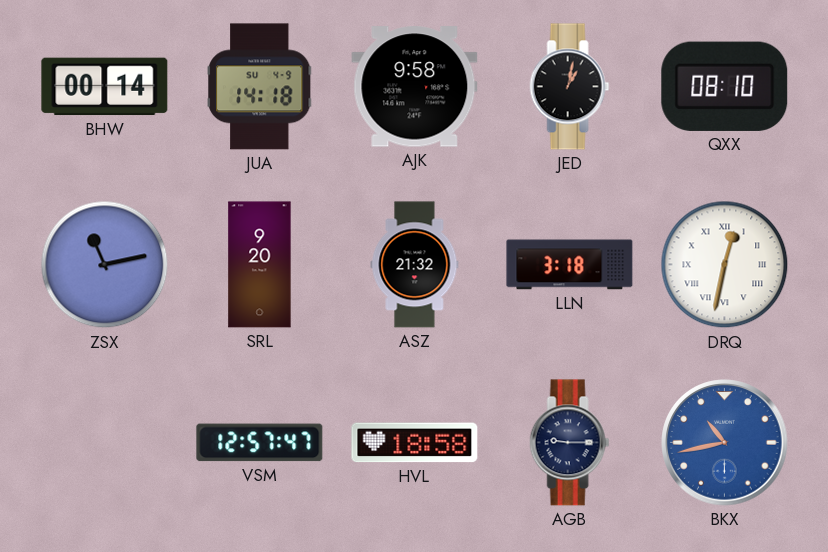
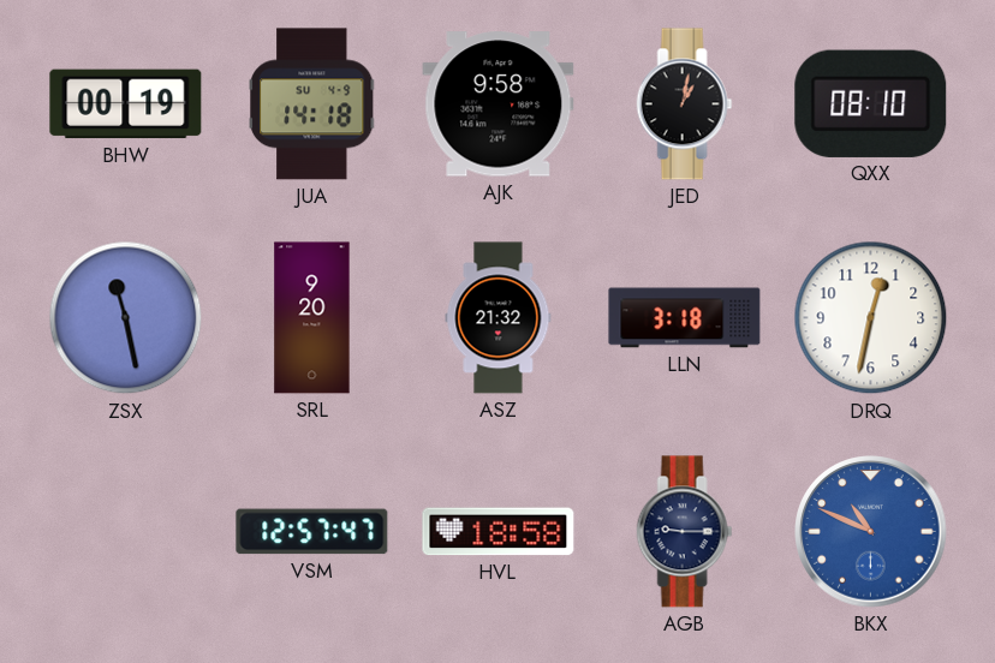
BHW: 00:14 -> 00:19
ZSX: 11:13 -> 11:28
DRQ numerals: Roman -> Arabic
BKX: 10:43 -> 10:49
